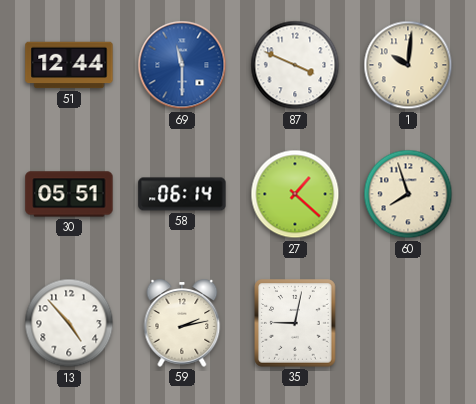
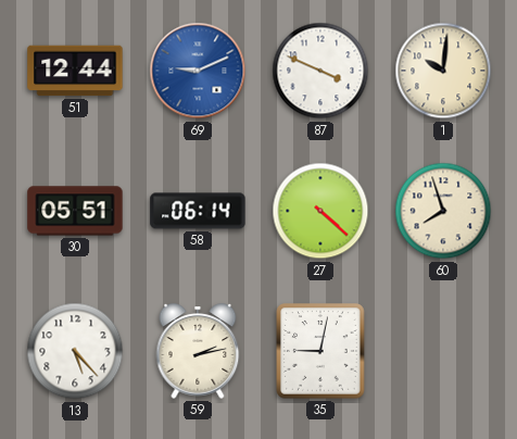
69: 11:30 -> 9:11
27: 1:22 -> 4:22
13: 4:53 -> 5:23
